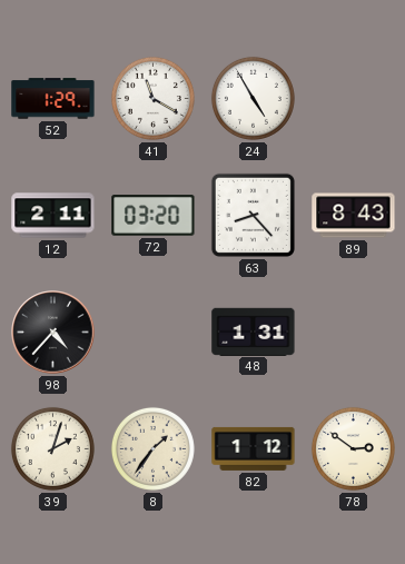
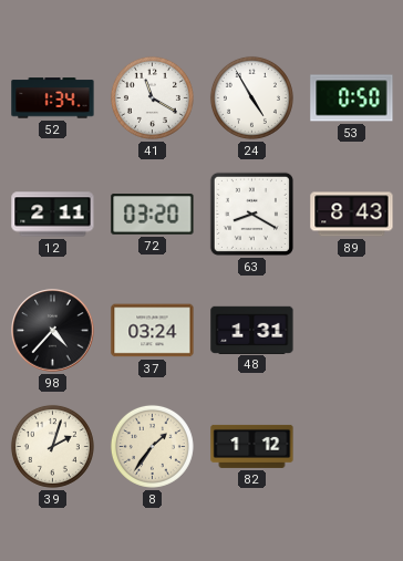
52: 1:29 -> 1:34
53: none -> 0:50
63: 8:23 -> 8:20
37: none -> 03:24
78: 2:51 -> none
